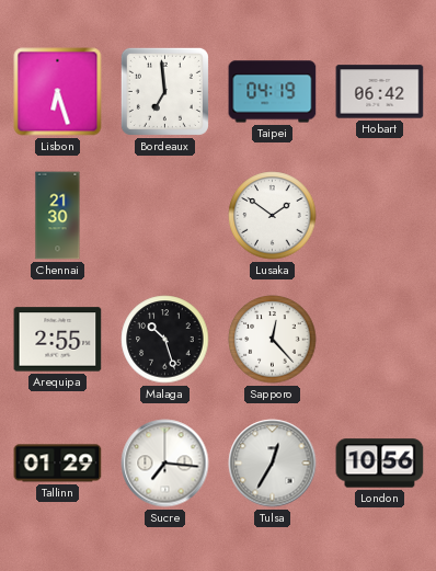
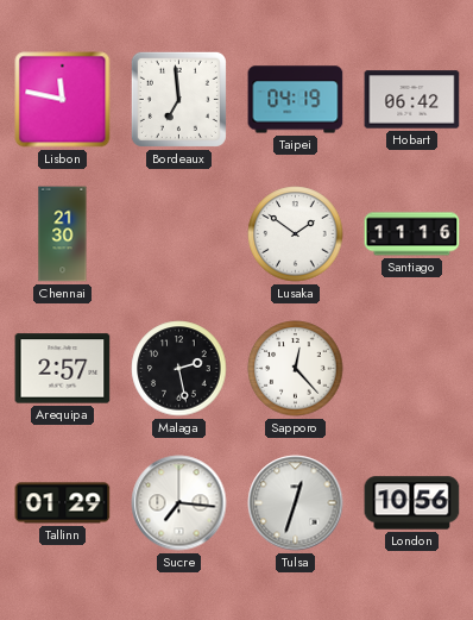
Lisbon: 6:27 -> 11:47
Santiago: none -> 11:16
Arequipa: 2:55 -> 2:57
Malaga: 10:27 -> 2:28
Tulsa: 12:35 -> 12:33
